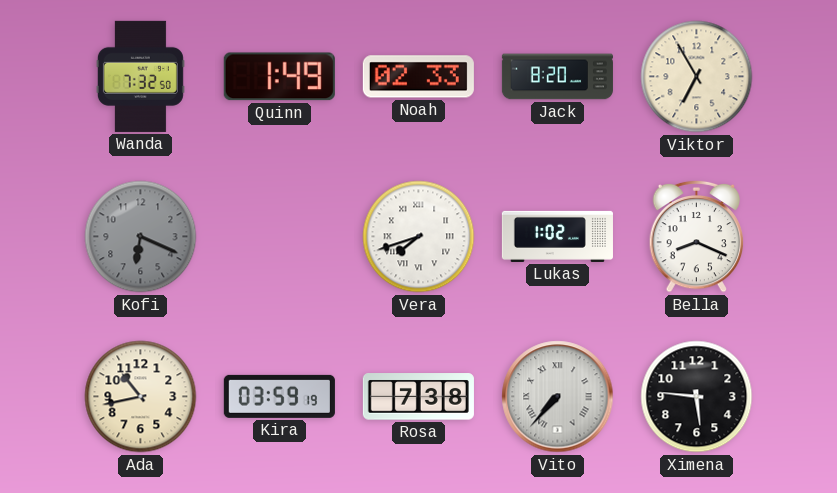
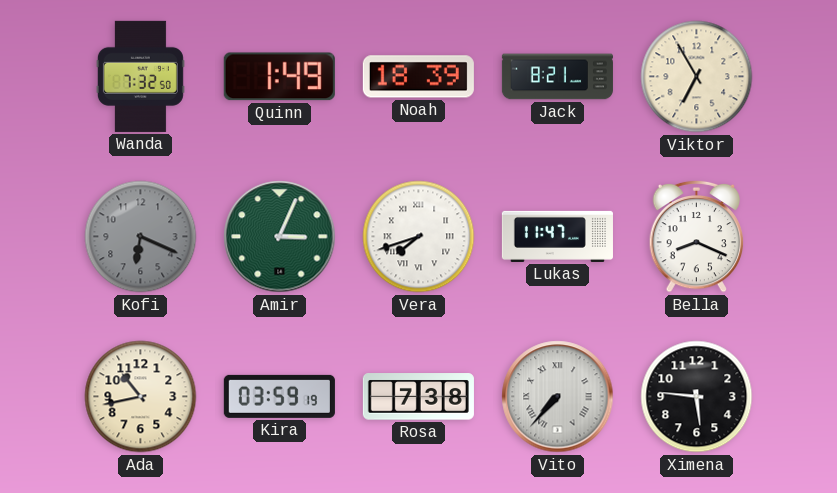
Noah: 02:33 -> 18:39
Jack: 8:20 -> 8:21
Amir: none -> 3:04
Lukas: 1:02 -> 11:47
